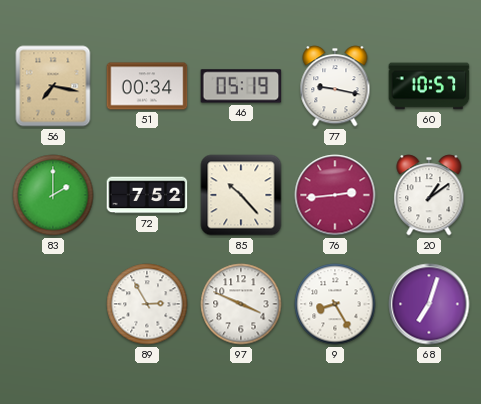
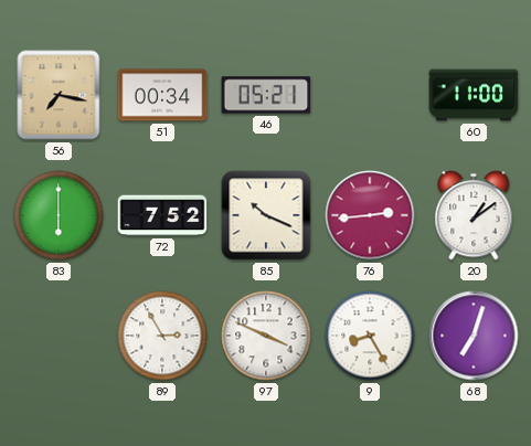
46: 05:19 -> 05:21
77: 9:17 -> none
60: 10:57 -> 11:00
83: 2:00 -> 6:00
85: 10:23 -> 10:19
